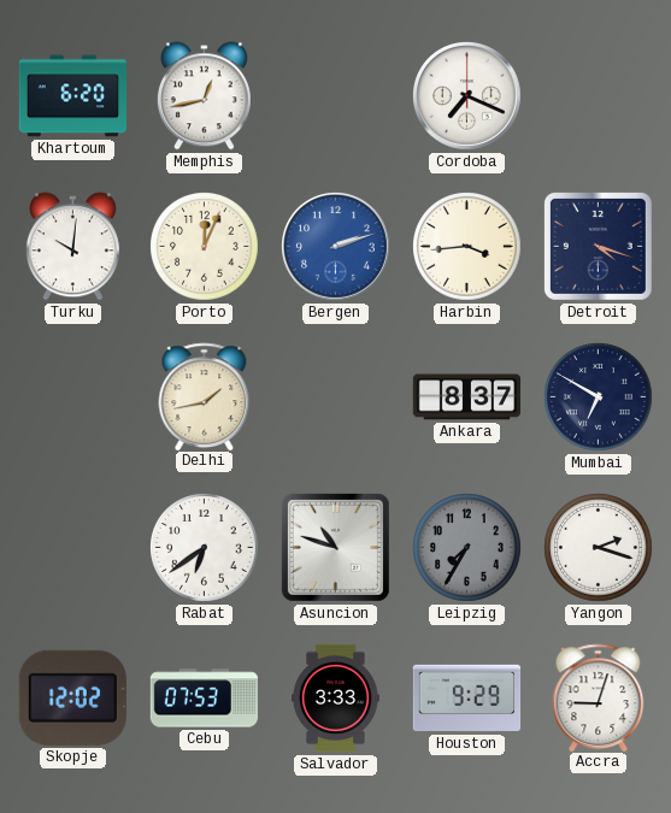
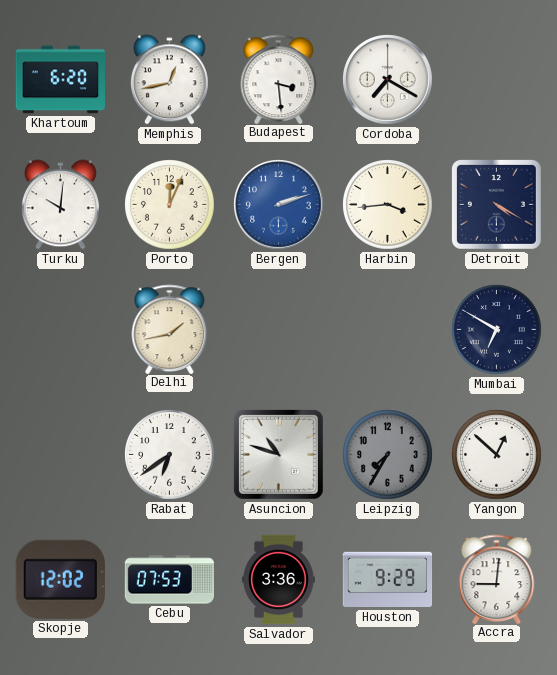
Budapest: none -> 3:29
Cordoba: 7:19 -> 7:20
Detroit: 4:18 -> 4:20
Ankara: 8:37 -> none
Yangon: 2:18 -> 12:52
Salvador: 3:33 -> 3:36
Accra: 9:03 -> 9:01
